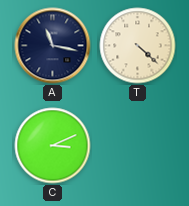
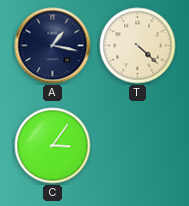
A: 11:17 -> 1:17
C: 3:11 -> 3:06
